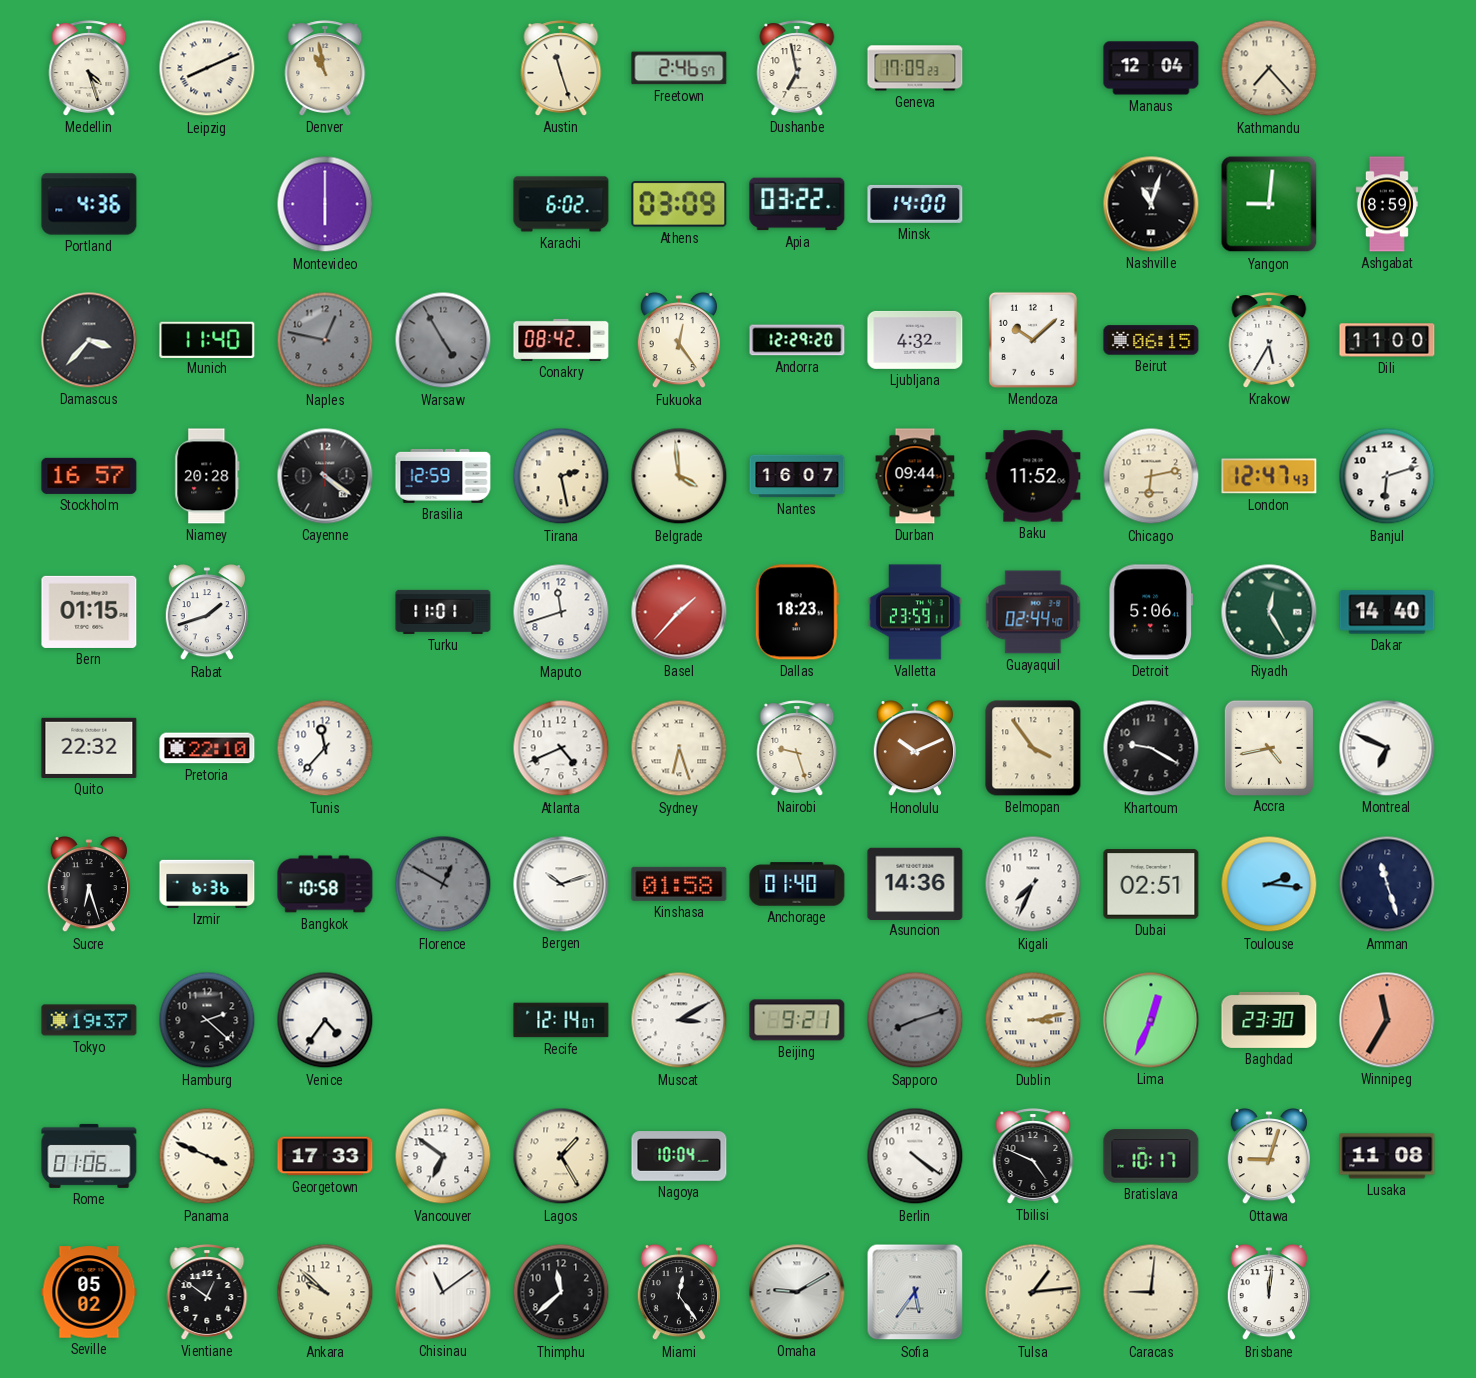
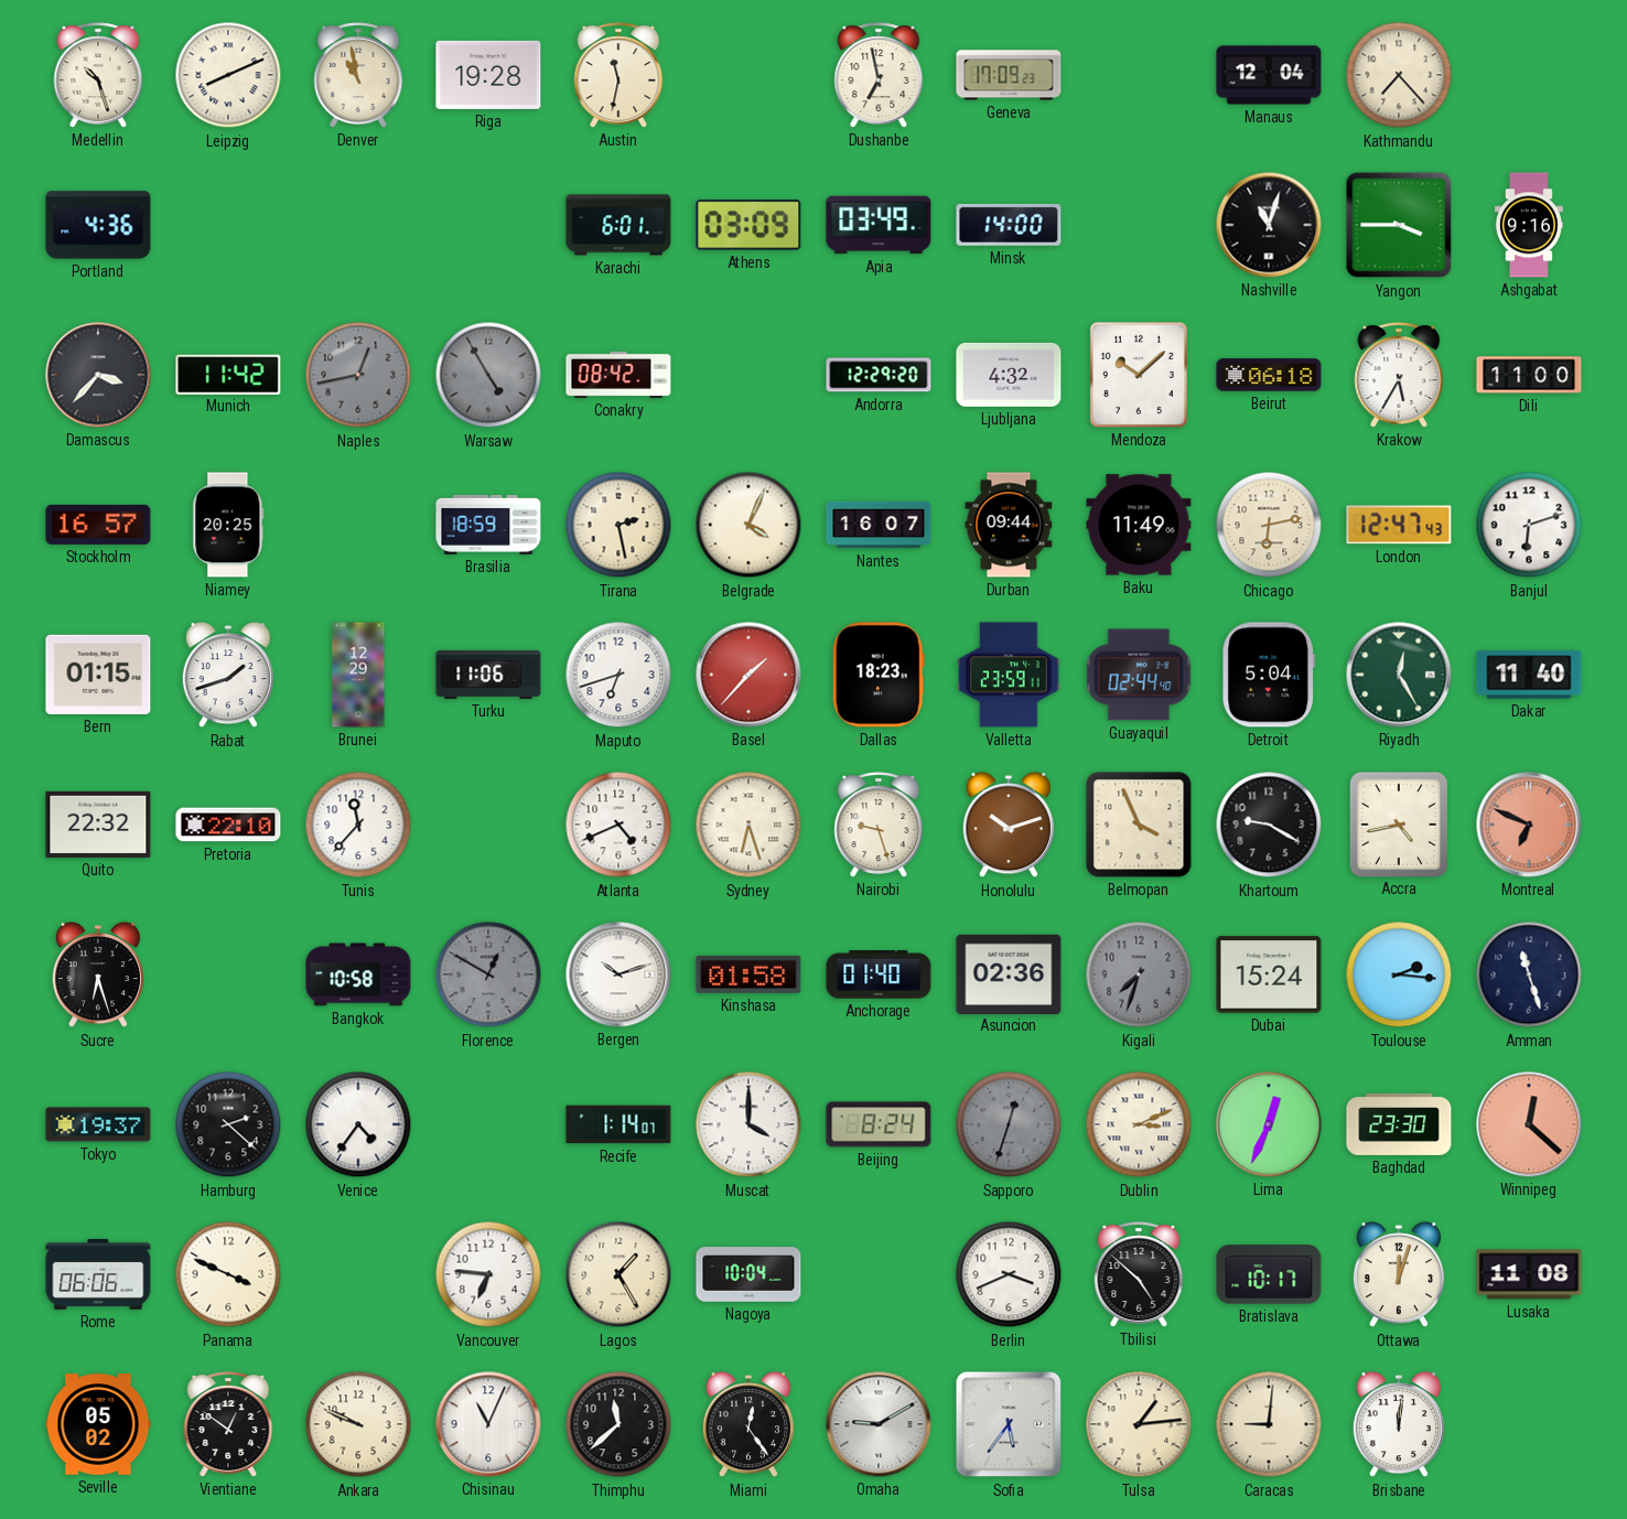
Medellin: 4:27 -> 10:27
Riga: none -> 19:28
Austin: 11:27 -> 11:32
Freetown: 2:46 -> none
Montevideo: 6:00 -> none
Karachi: 6:02 -> 6:01
Apia: 03:22 -> 03:49
Yangon: 9:01 -> 3:45
Ashgabat: 8:59 -> 9:16
Munich: 11:40 -> 11:42
Naples: 12:47 -> 12:43
Fukuoka: 12:24 -> none
Beirut: 06:15 -> 06:18
Niamey: 20:28 -> 20:25
Cayenne: 4:21 -> none
Brasilia: 12:59 -> 18:59
Belgrade: 3:59 -> 4:04
Baku: 11:52 -> 11:49
Brunei: none -> 12:29
Turku: 11:01 -> 11:06
Maputo: 11:42 -> 6:42
Detroit: 5:06 -> 5:04
Dakar: 14:40 -> 11:40
Honolulu: 10:11 -> 10:12
Belmopan: 3:54 -> 3:56
Montreal dial: white -> salmon
Izmir: 6:36 -> none
Asuncion: 14:36 -> 02:36
Kigali: 7:34 -> 7:33
Kigali dial: white -> grey
Dubai: 02:51 -> 15:24
Recife: 12:14 -> 1:14
Muscat: 3:10 -> 4:00
Beijing: 9:21 -> 8:24
Sapporo: 8:12 -> 12:33
Dublin: 3:13 -> 3:11
Winnipeg: 11:35 -> 12:22
Rome: 01:06 -> 06:06
Georgetown: 17:33 -> none
Vancouver: 6:51 -> 6:46
Berlin: 4:21 -> 3:41
Tbilisi: 4:49 -> 4:52
Ottawa: 9:03 -> 12:03
Ankara: 9:52 -> 9:49
Chisinau: 11:09 -> 11:04
